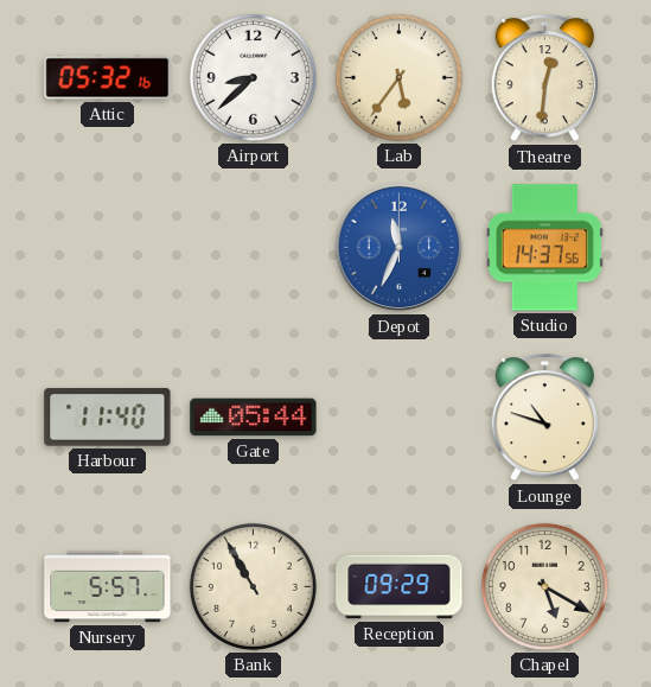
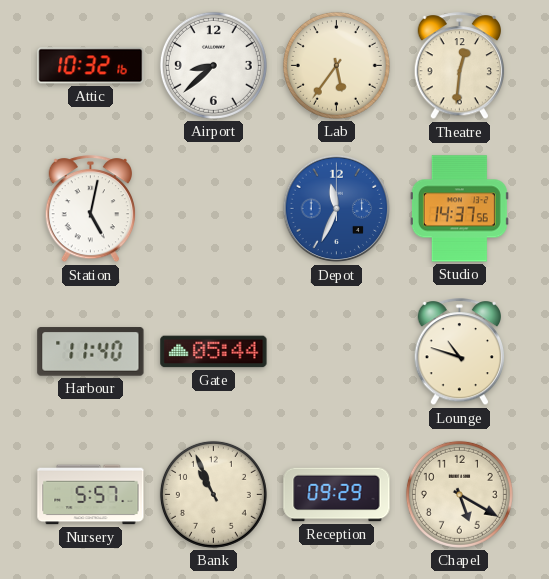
Attic: 05:32 -> 10:32
Station: none -> 5:02
Bank: 10:55 -> 10:56
